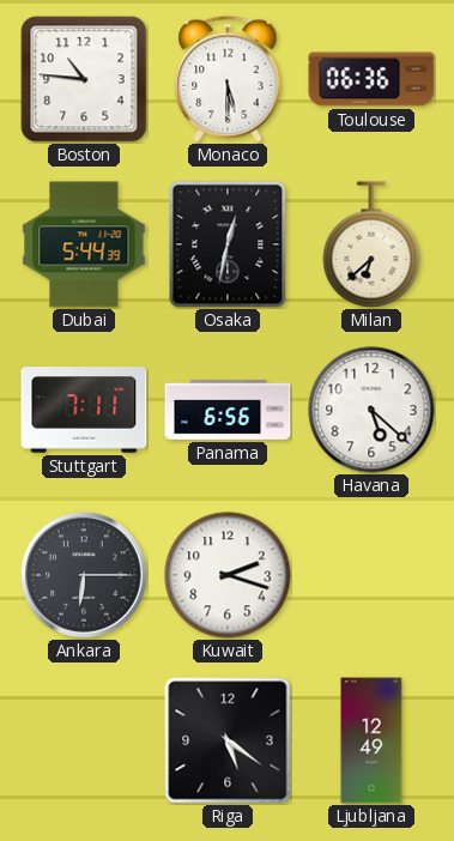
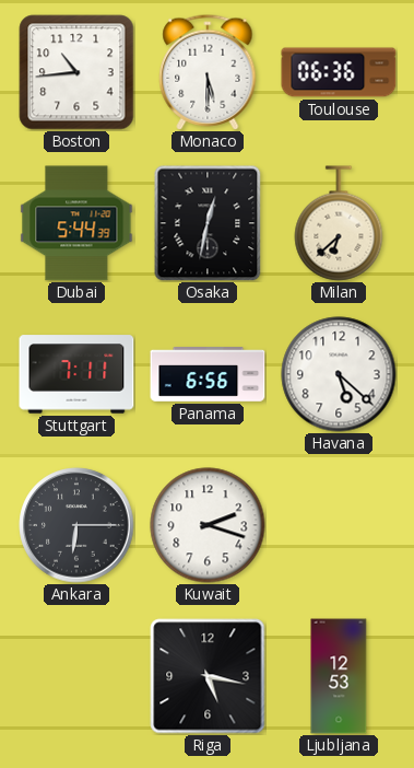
Boston: 10:46 -> 10:44
Riga: 5:21 -> 5:17
Ljubljana: 12:49 -> 12:53
